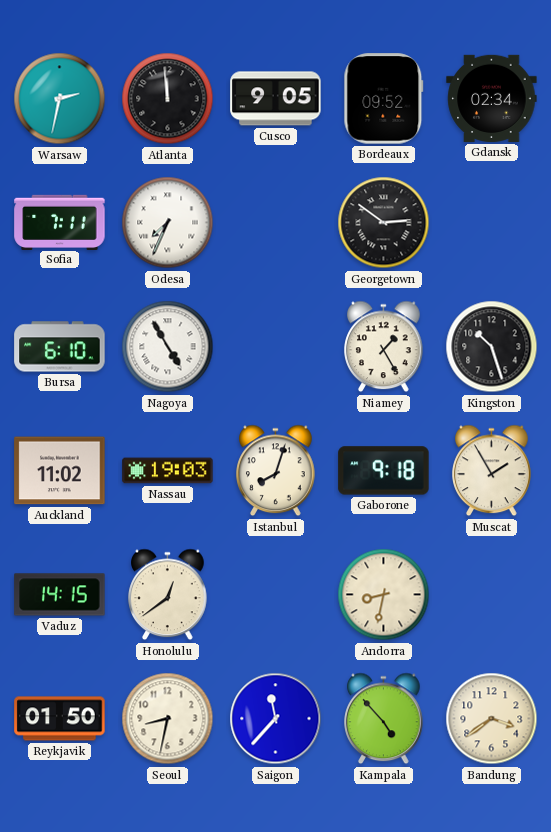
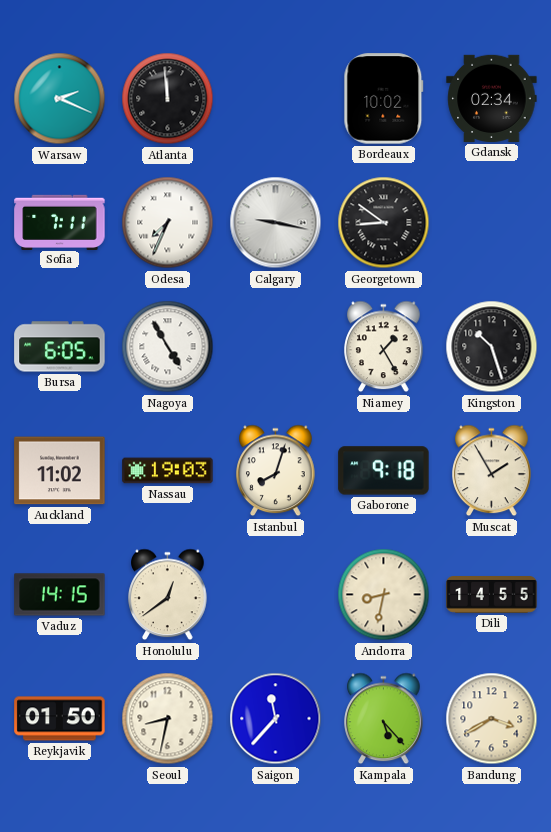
Warsaw: 2:32 -> 2:19
Cusco: 9:05 -> none
Bordeaux: 09:52 -> 10:02
Calgary: none -> 9:17
Georgetown: 2:51 -> 8:51
Bursa: 6:10 -> 6:05
Dili: none -> 14:55
Kampala: 4:53 -> 5:23
Bandung: 3:39 -> 3:40
